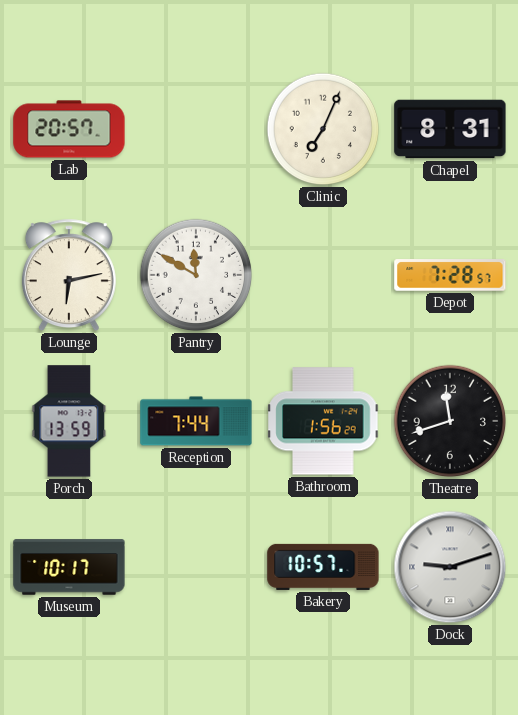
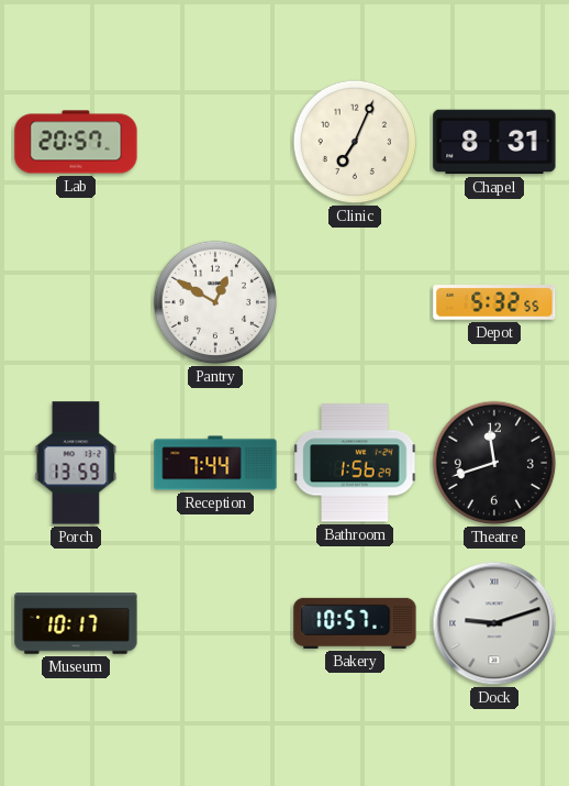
Lounge: 6:13 -> none
Pantry: 11:50 -> 12:50
Depot: 7:28 -> 5:32
